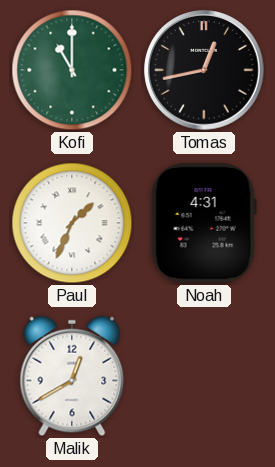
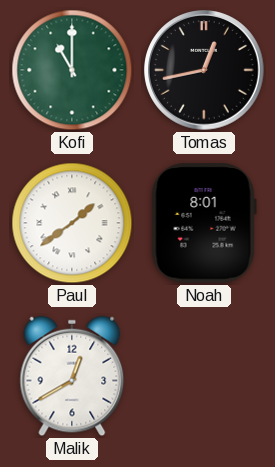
Paul: 1:34 -> 1:39
Noah: 4:31 -> 8:01
